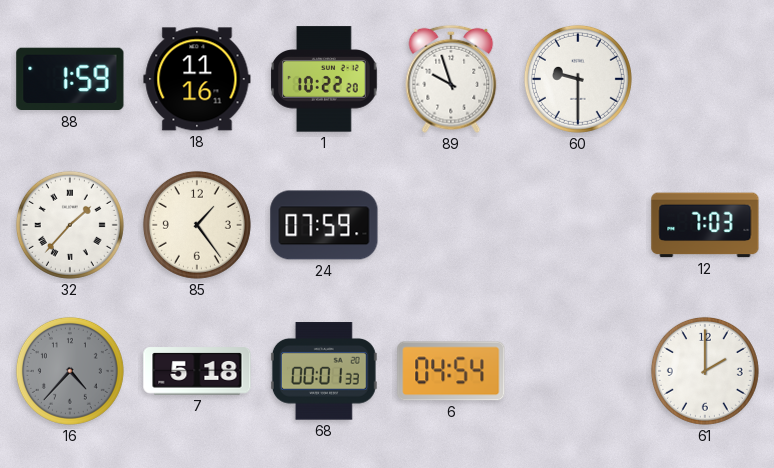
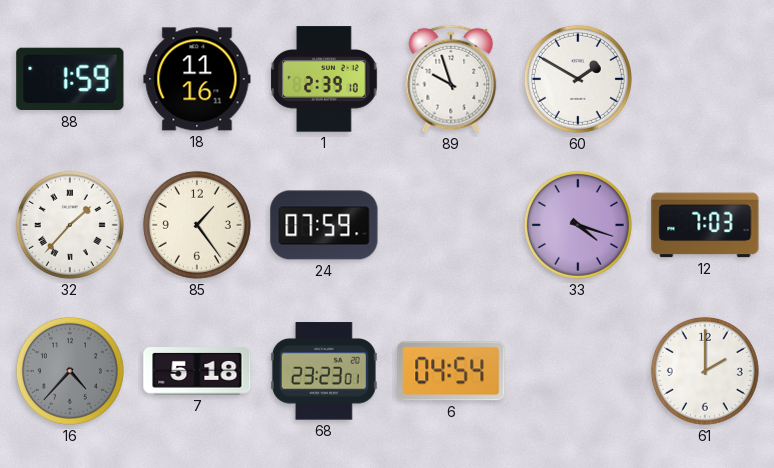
1: 10:22 -> 2:39
60: 9:30 -> 1:50
33: none -> 4:18
68: 00:01 -> 23:23
